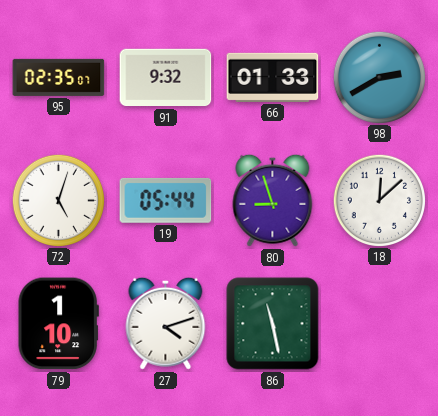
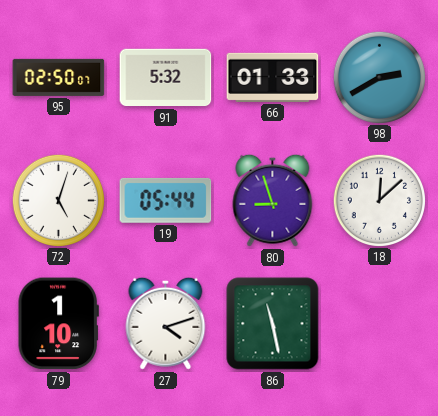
95: 02:35 -> 02:50
91: 9:32 -> 5:32
